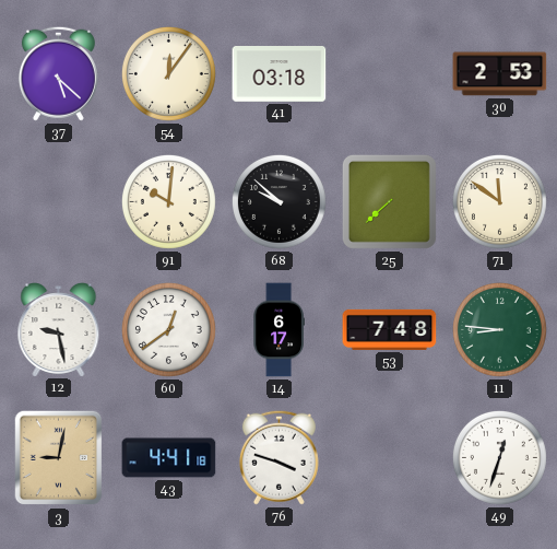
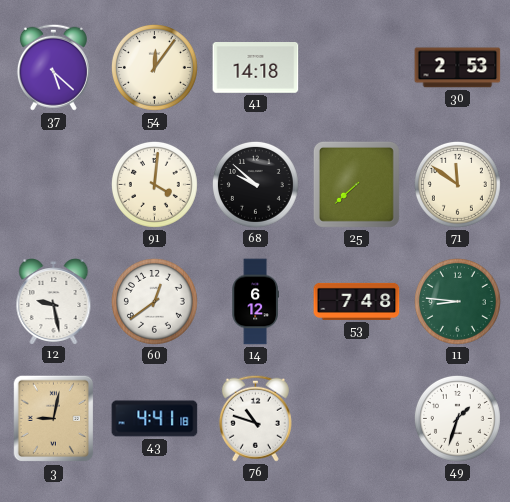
41: 03:18 -> 14:18
91: 10:01 -> 4:01
14: 6:17 -> 6:12
76: 3:48 -> 10:48
49: 12:33 -> 1:33
